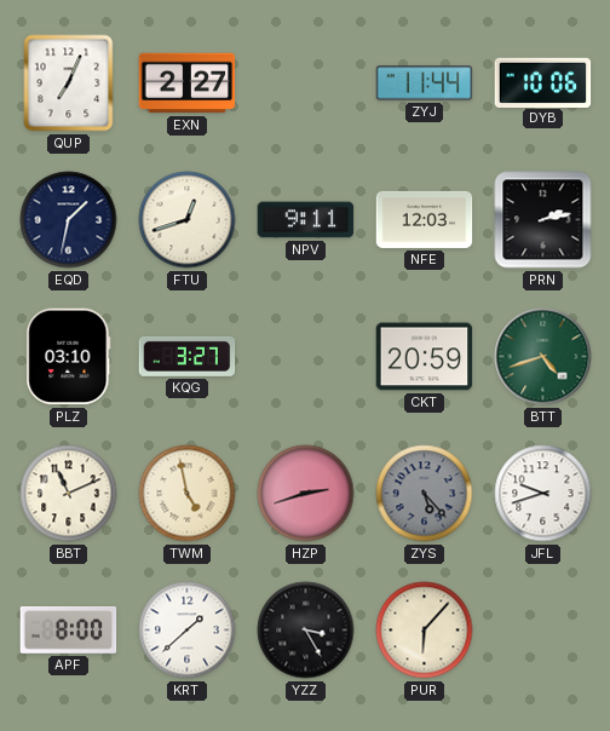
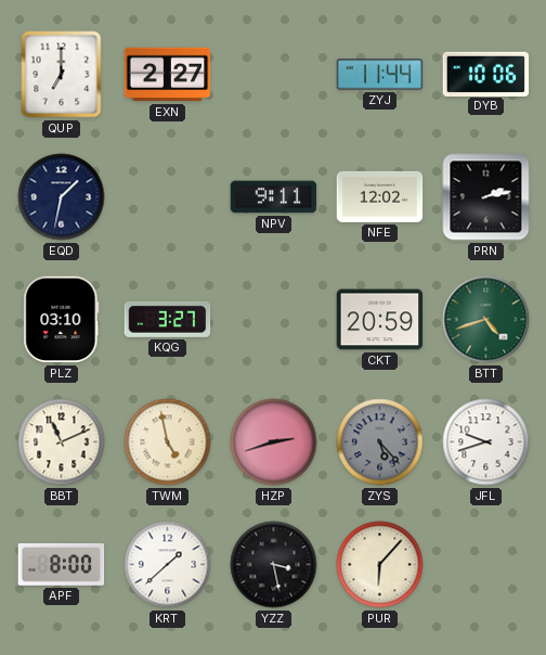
QUP: 7:04 -> 7:00
FTU: 12:42 -> none
NFE: 12:03 -> 12:02
YZZ: 3:25 -> 3:28
